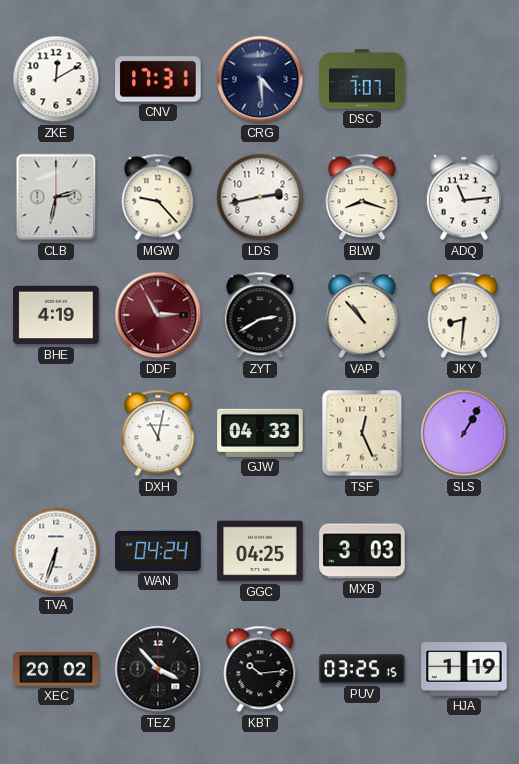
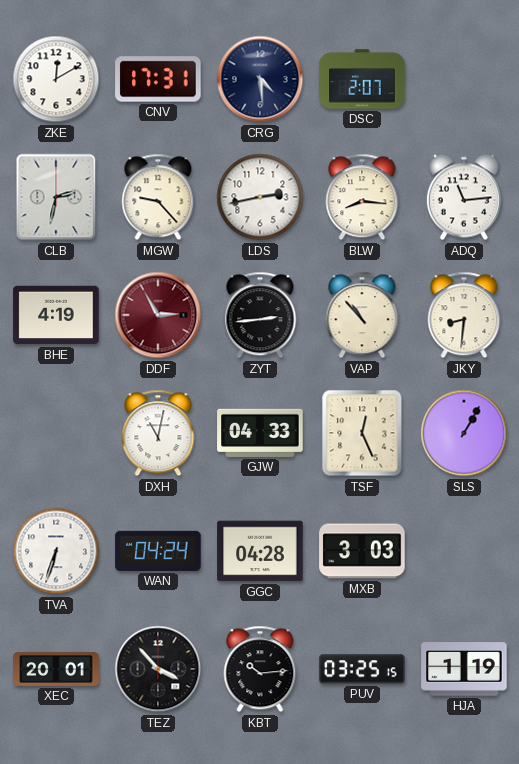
DSC: 7:07 -> 2:07
BLW: 8:18 -> 8:16
ZYT: 2:40 -> 2:44
GGC: 04:25 -> 04:28
XEC: 20:02 -> 20:01
